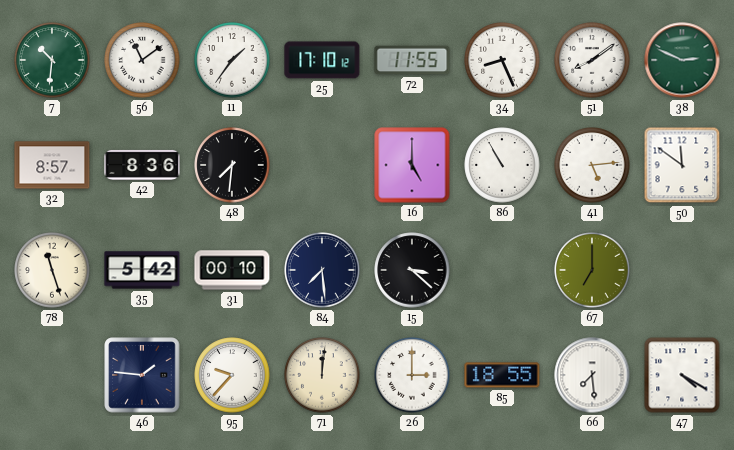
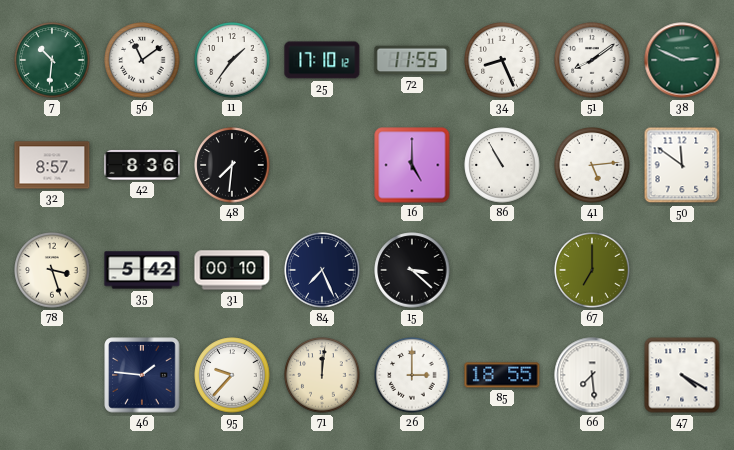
78: 11:27 -> 3:27
84: 7:29 -> 7:26
